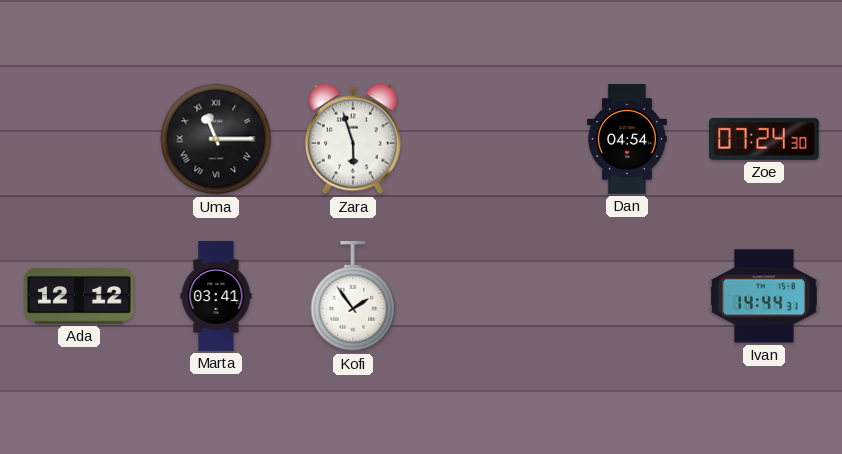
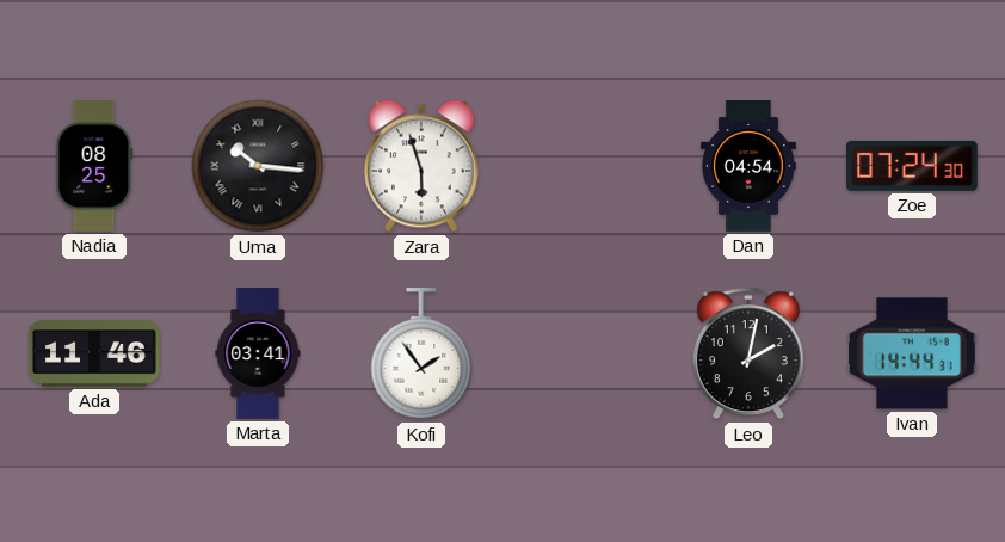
Nadia: none -> 08:25
Uma: 11:15 -> 10:16
Ada: 12:12 -> 11:46
Leo: none -> 2:02
